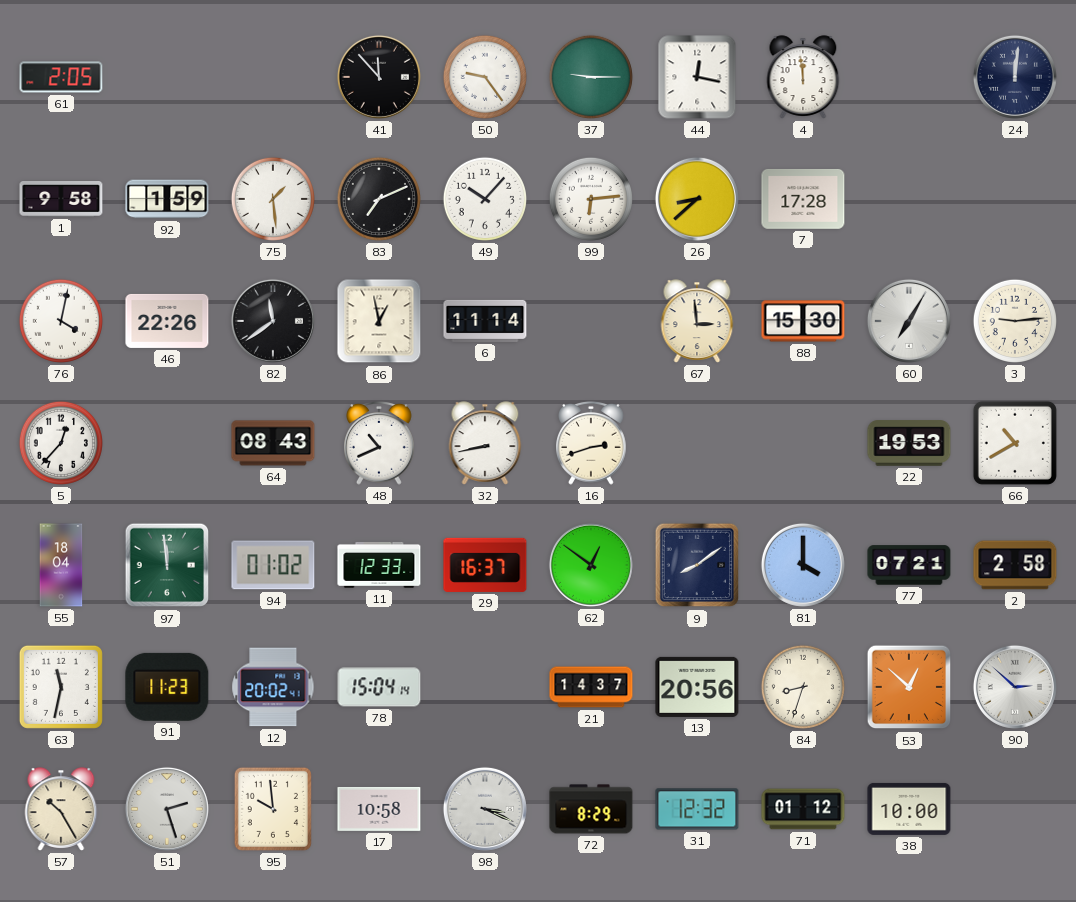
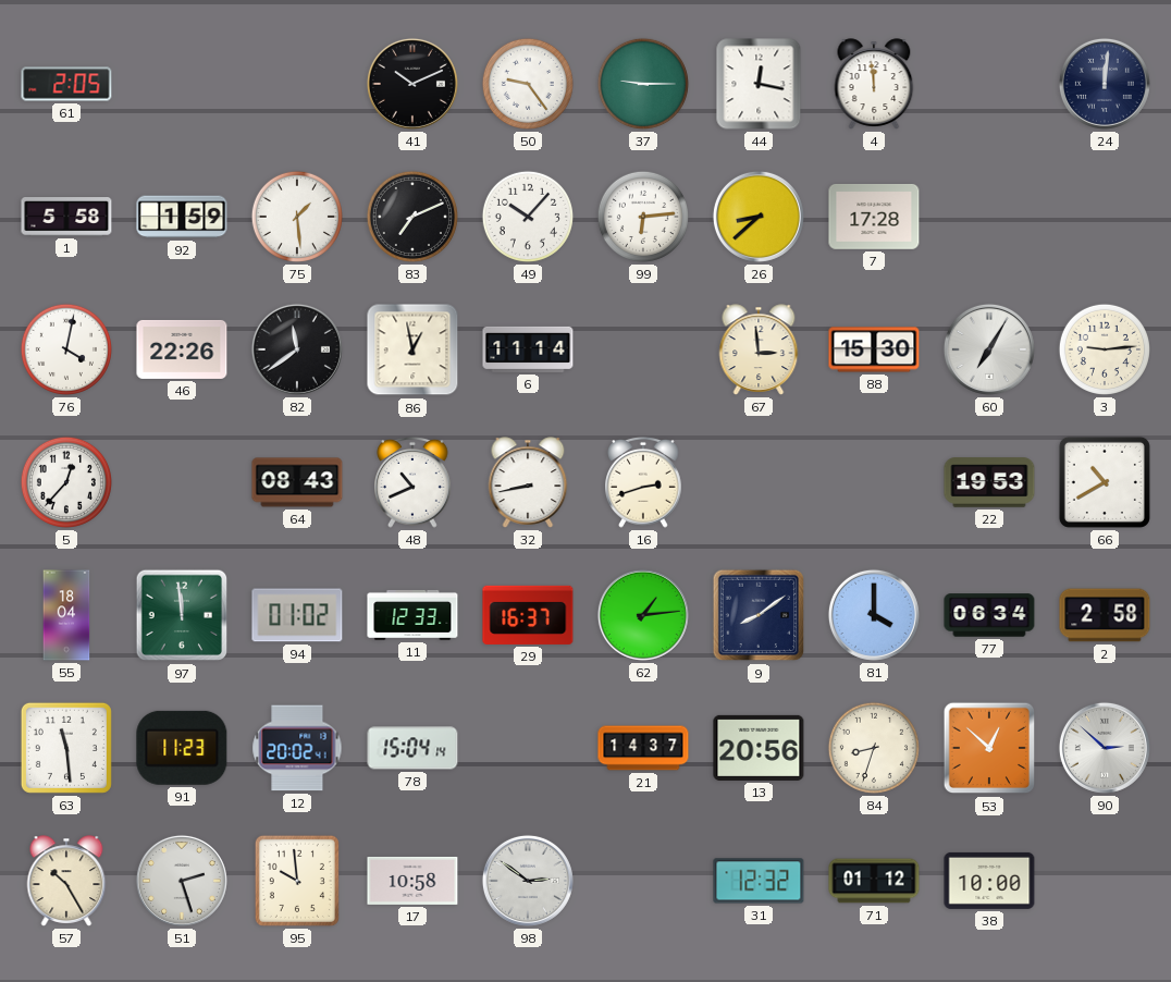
41: 11:53 -> 10:11
1: 9:58 -> 5:58
62: 12:51 -> 1:14
77: 07:21 -> 06:34
63: 11:32 -> 11:29
98: 3:19 -> 2:51
72: 8:29 -> none
